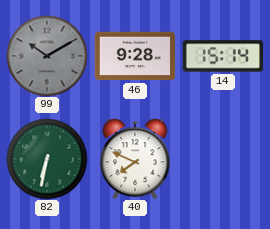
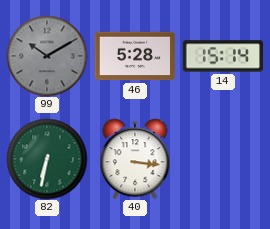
46: 9:28 -> 5:28
40: 7:49 -> 3:16
